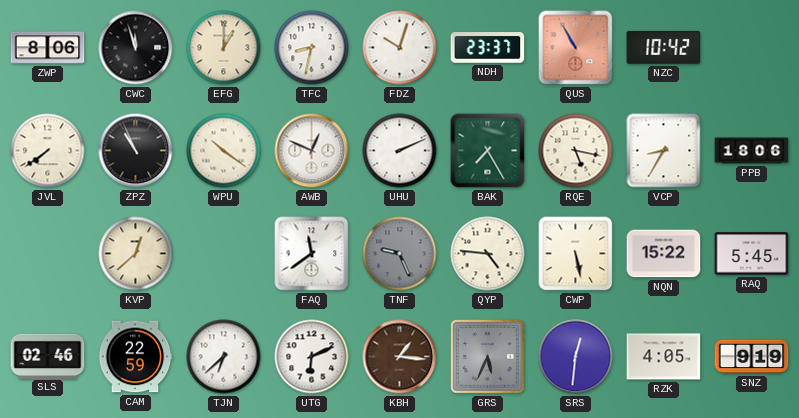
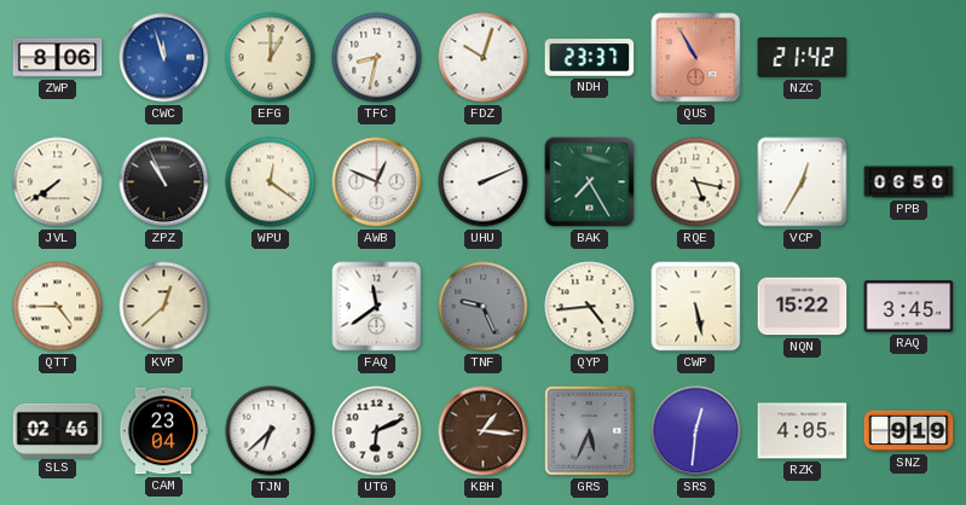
CWC dial: black -> blue
NZC: 10:42 -> 21:42
WPU: 10:21 -> 12:21
VCP: 8:35 -> 12:35
PPB: 18:06 -> 06:50
QTT: none -> 4:45
QYP: 4:46 -> 4:44
RAQ: 5:45 -> 3:45
CAM: 22:59 -> 23:04
